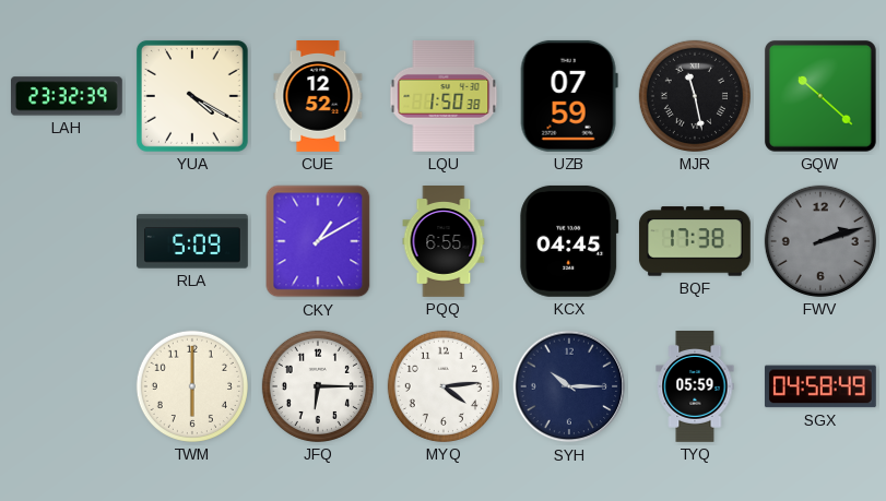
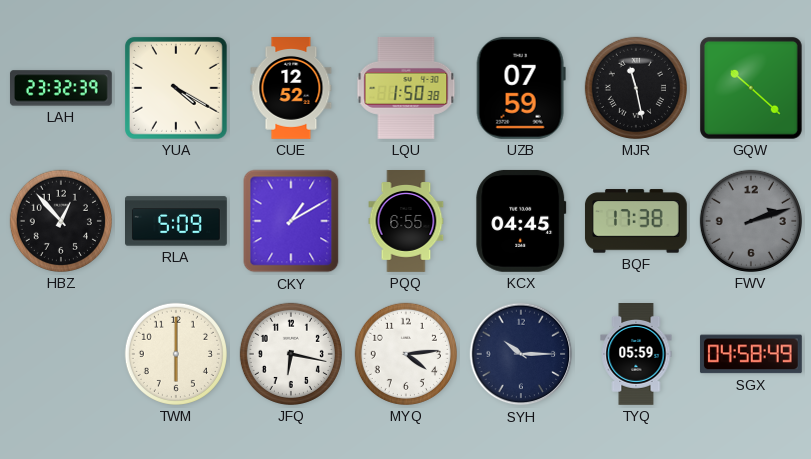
HBZ: none -> 12:53
JFQ: 6:15 -> 6:17
